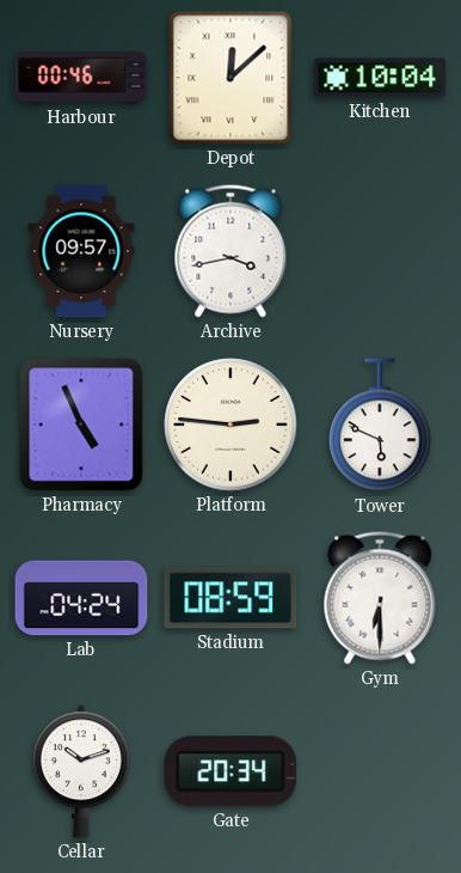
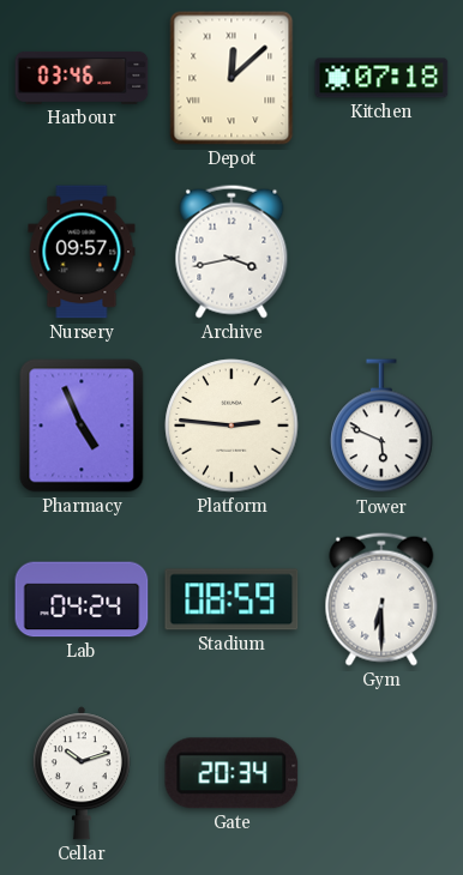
Harbour: 00:46 -> 03:46
Kitchen: 10:04 -> 07:18
